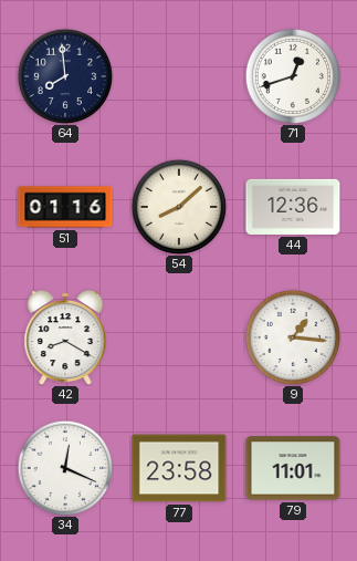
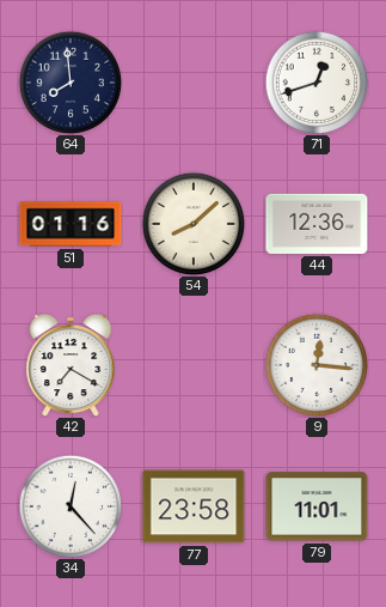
42: 8:20 -> 7:20
9: 1:16 -> 12:16
34: 12:19 -> 12:23
